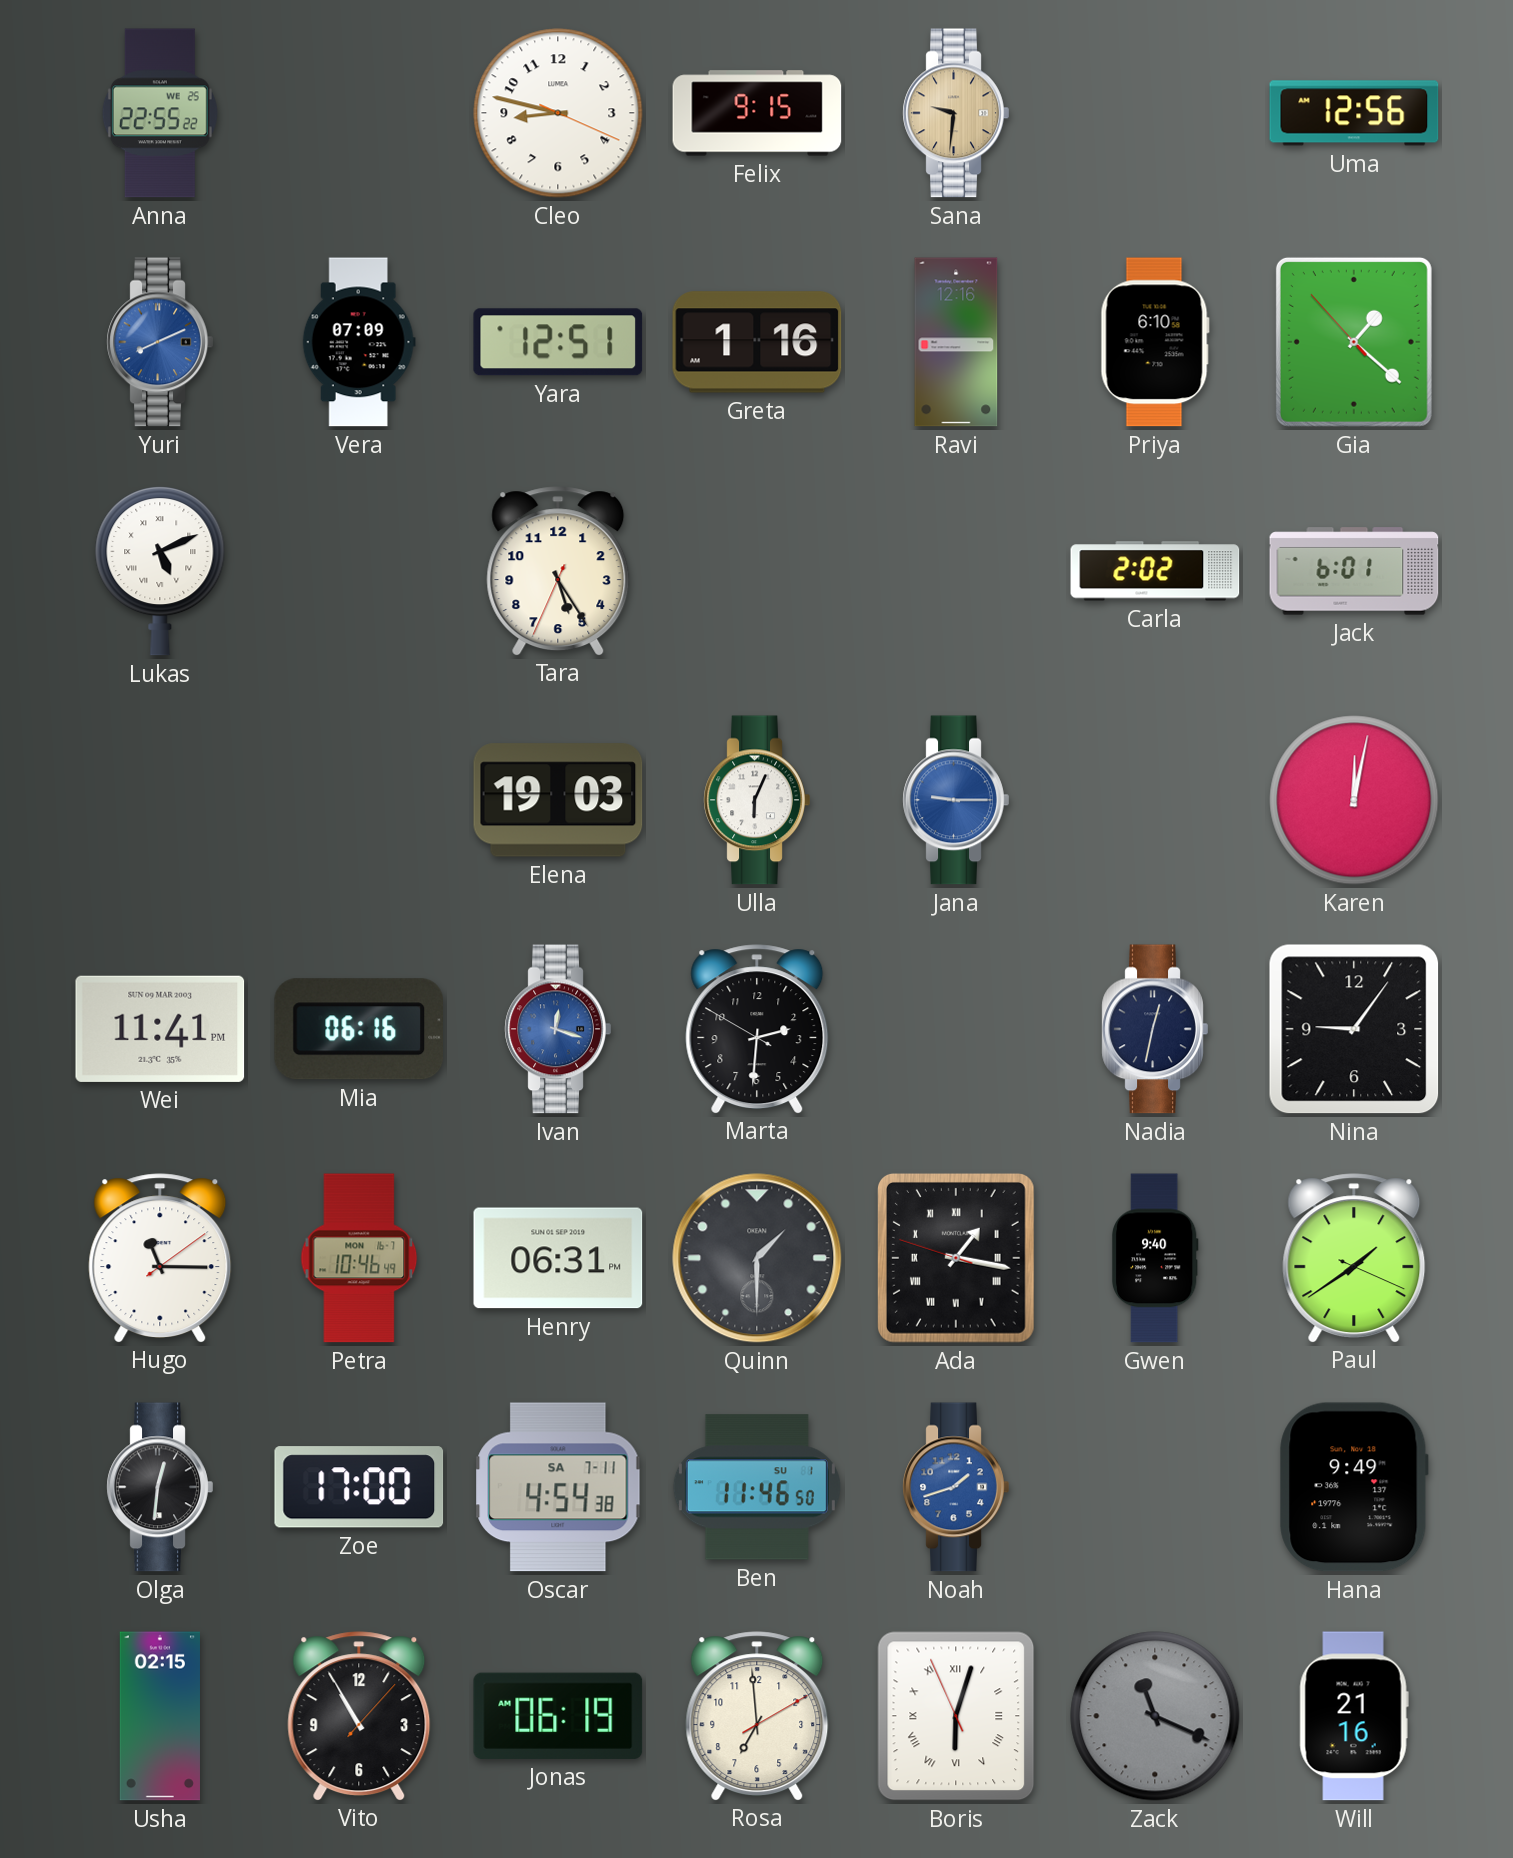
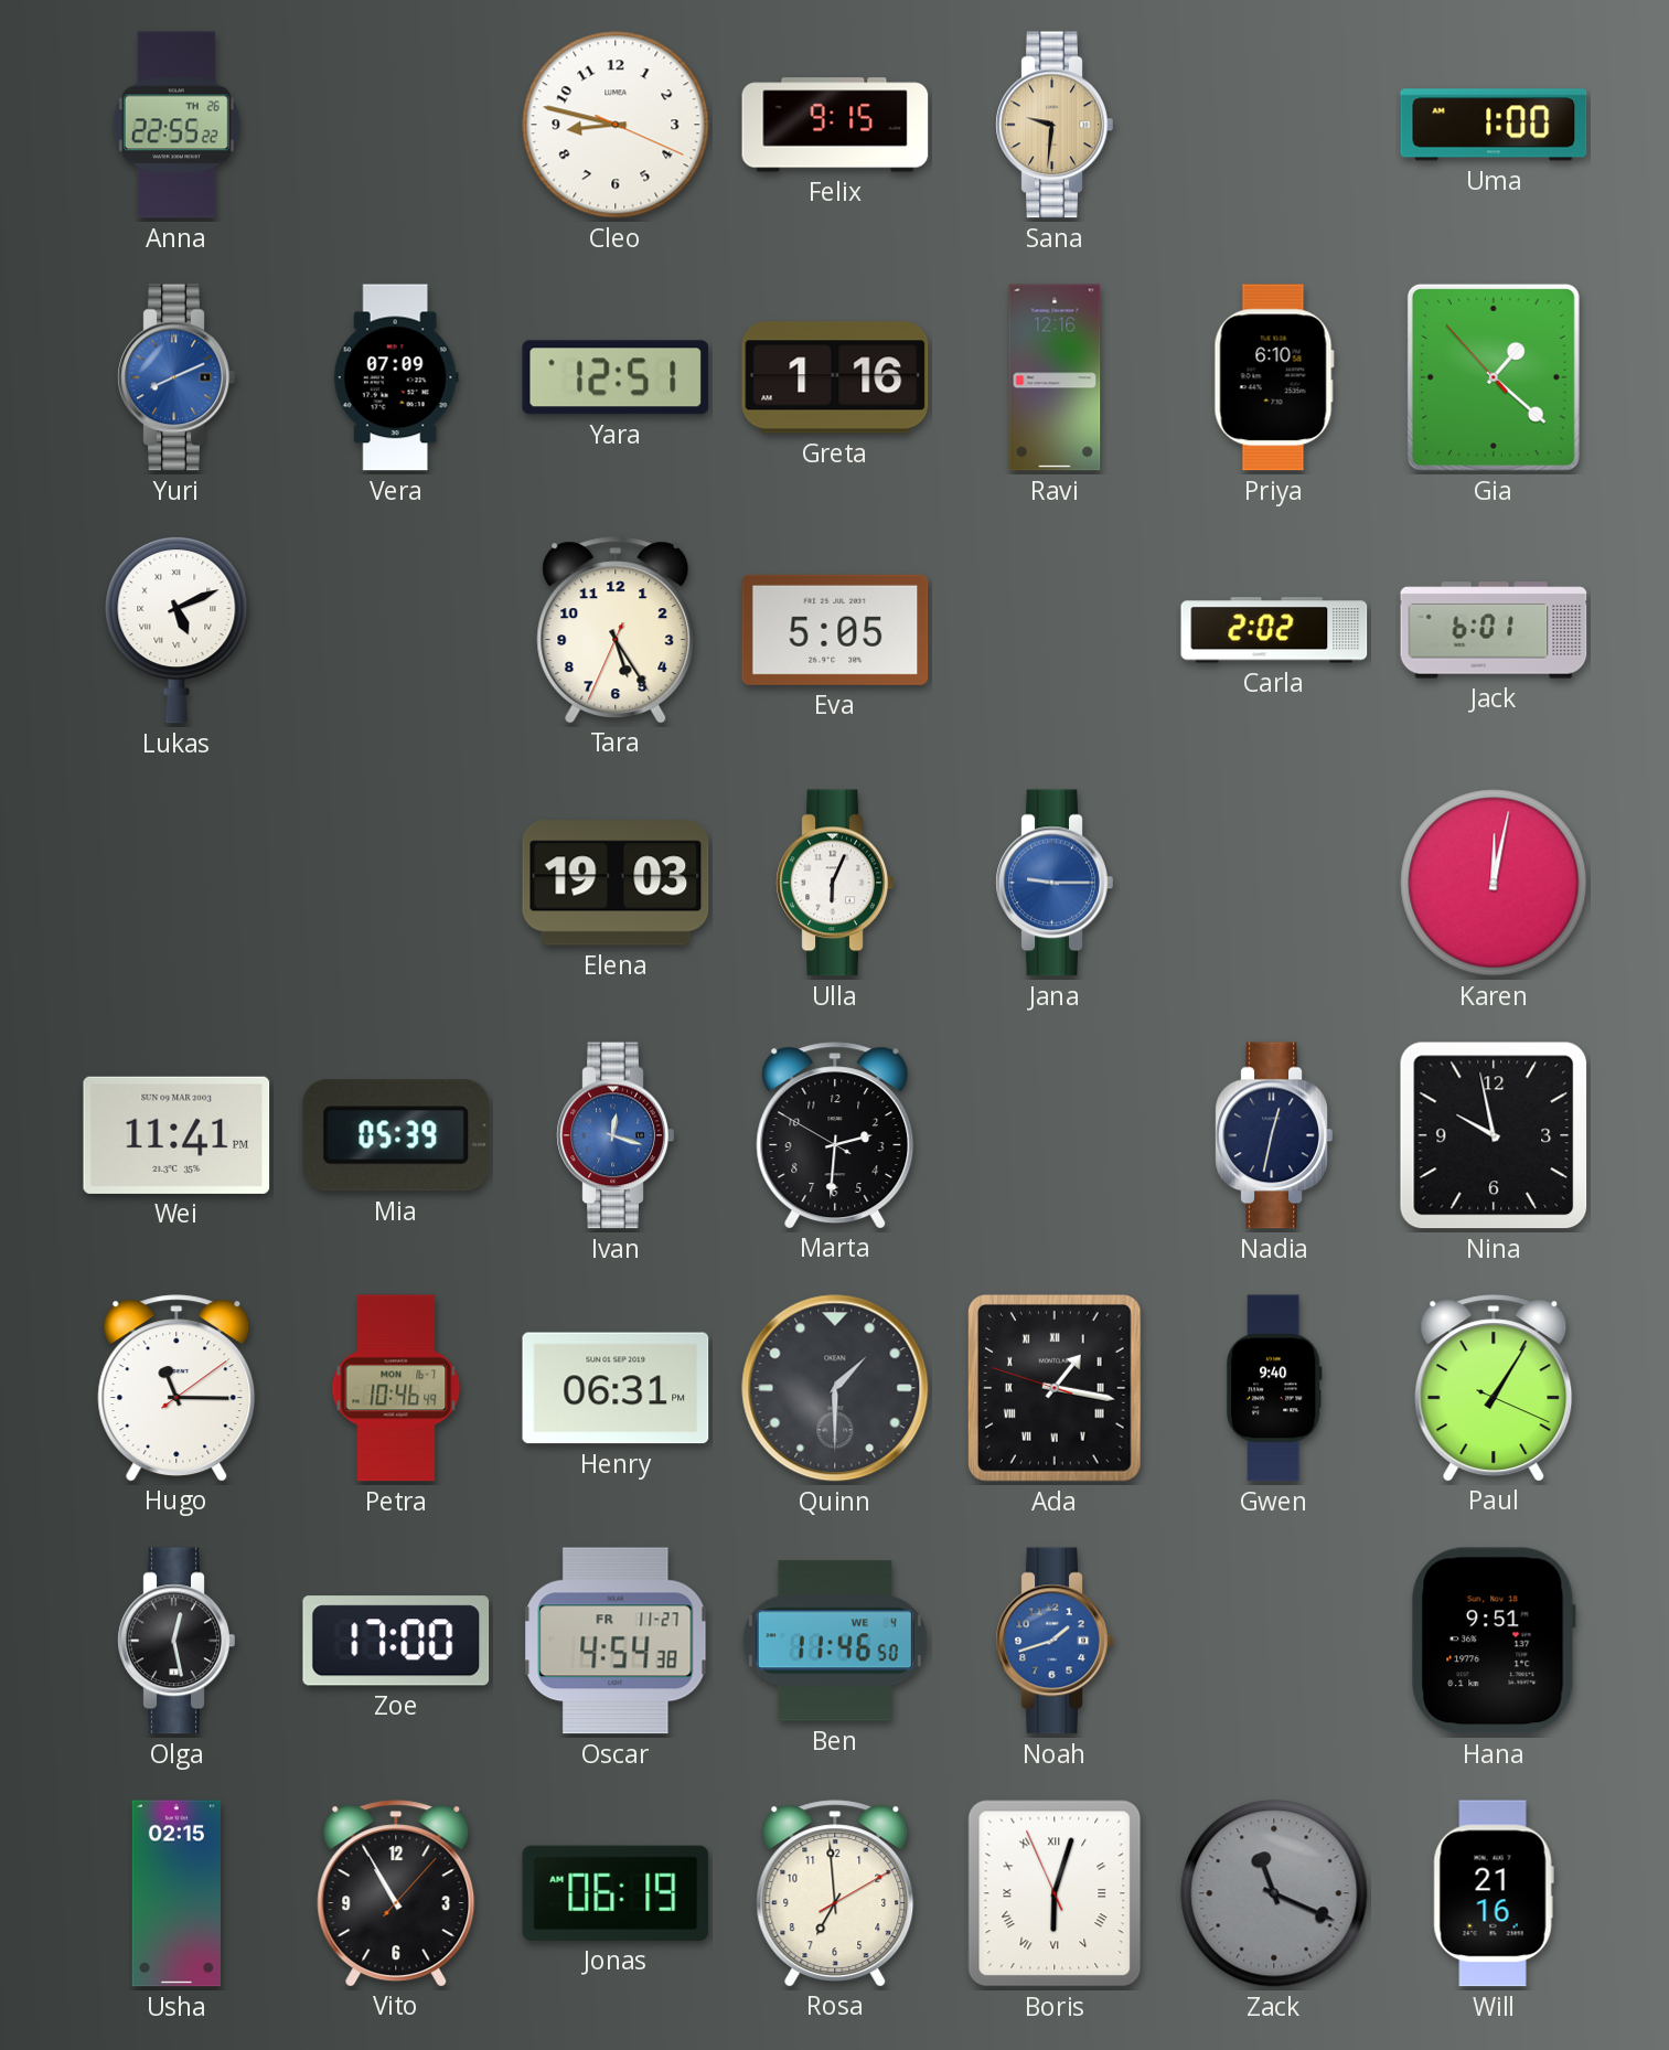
Anna date: WE 25 -> TH 26
Uma: 12:56 -> 1:00
Eva: none -> 5:05
Mia: 06:16 -> 05:39
Nina: 9:06 -> 9:58
Paul: 1:39 -> 1:05
Olga: 12:31 -> 12:28
Oscar date: SA 7-11 -> FR 11-27
Ben date: SU 1 -> WE 4
Hana: 9:49 -> 9:51
